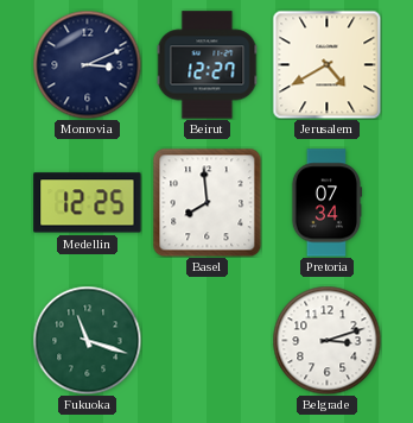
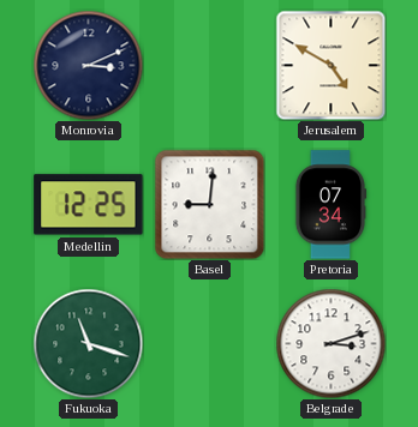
Beirut: 12:27 -> none
Jerusalem: 4:40 -> 4:50
Basel: 7:59 -> 9:01
